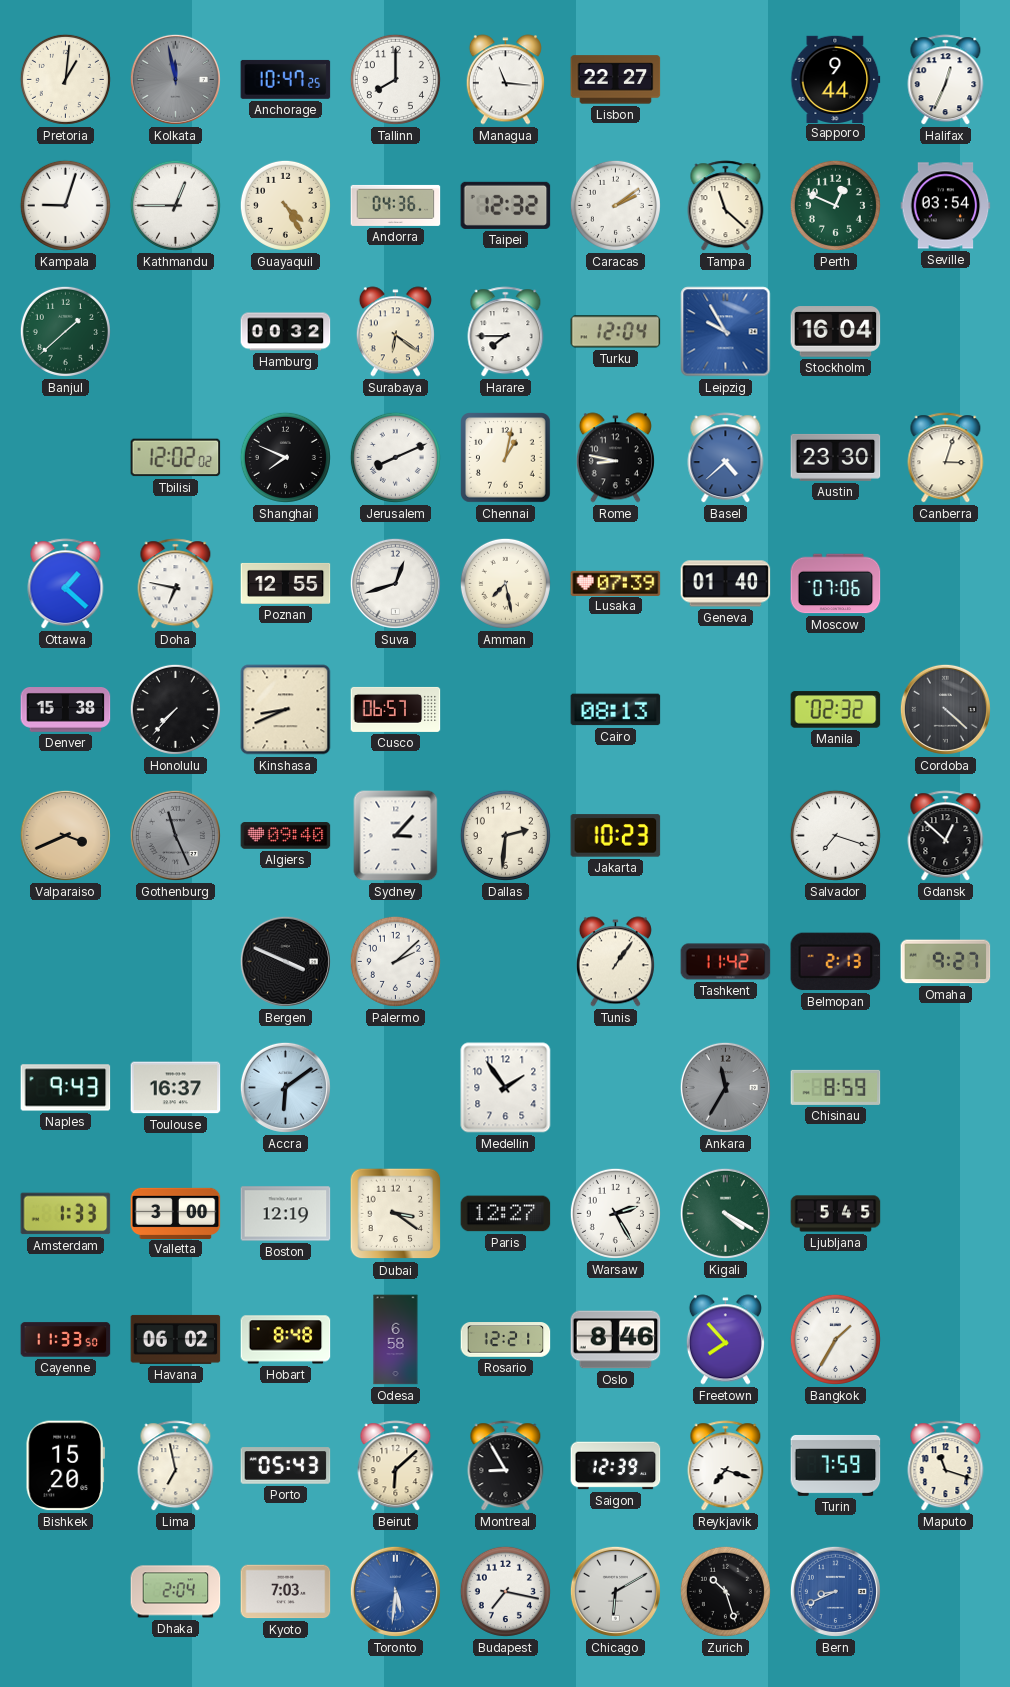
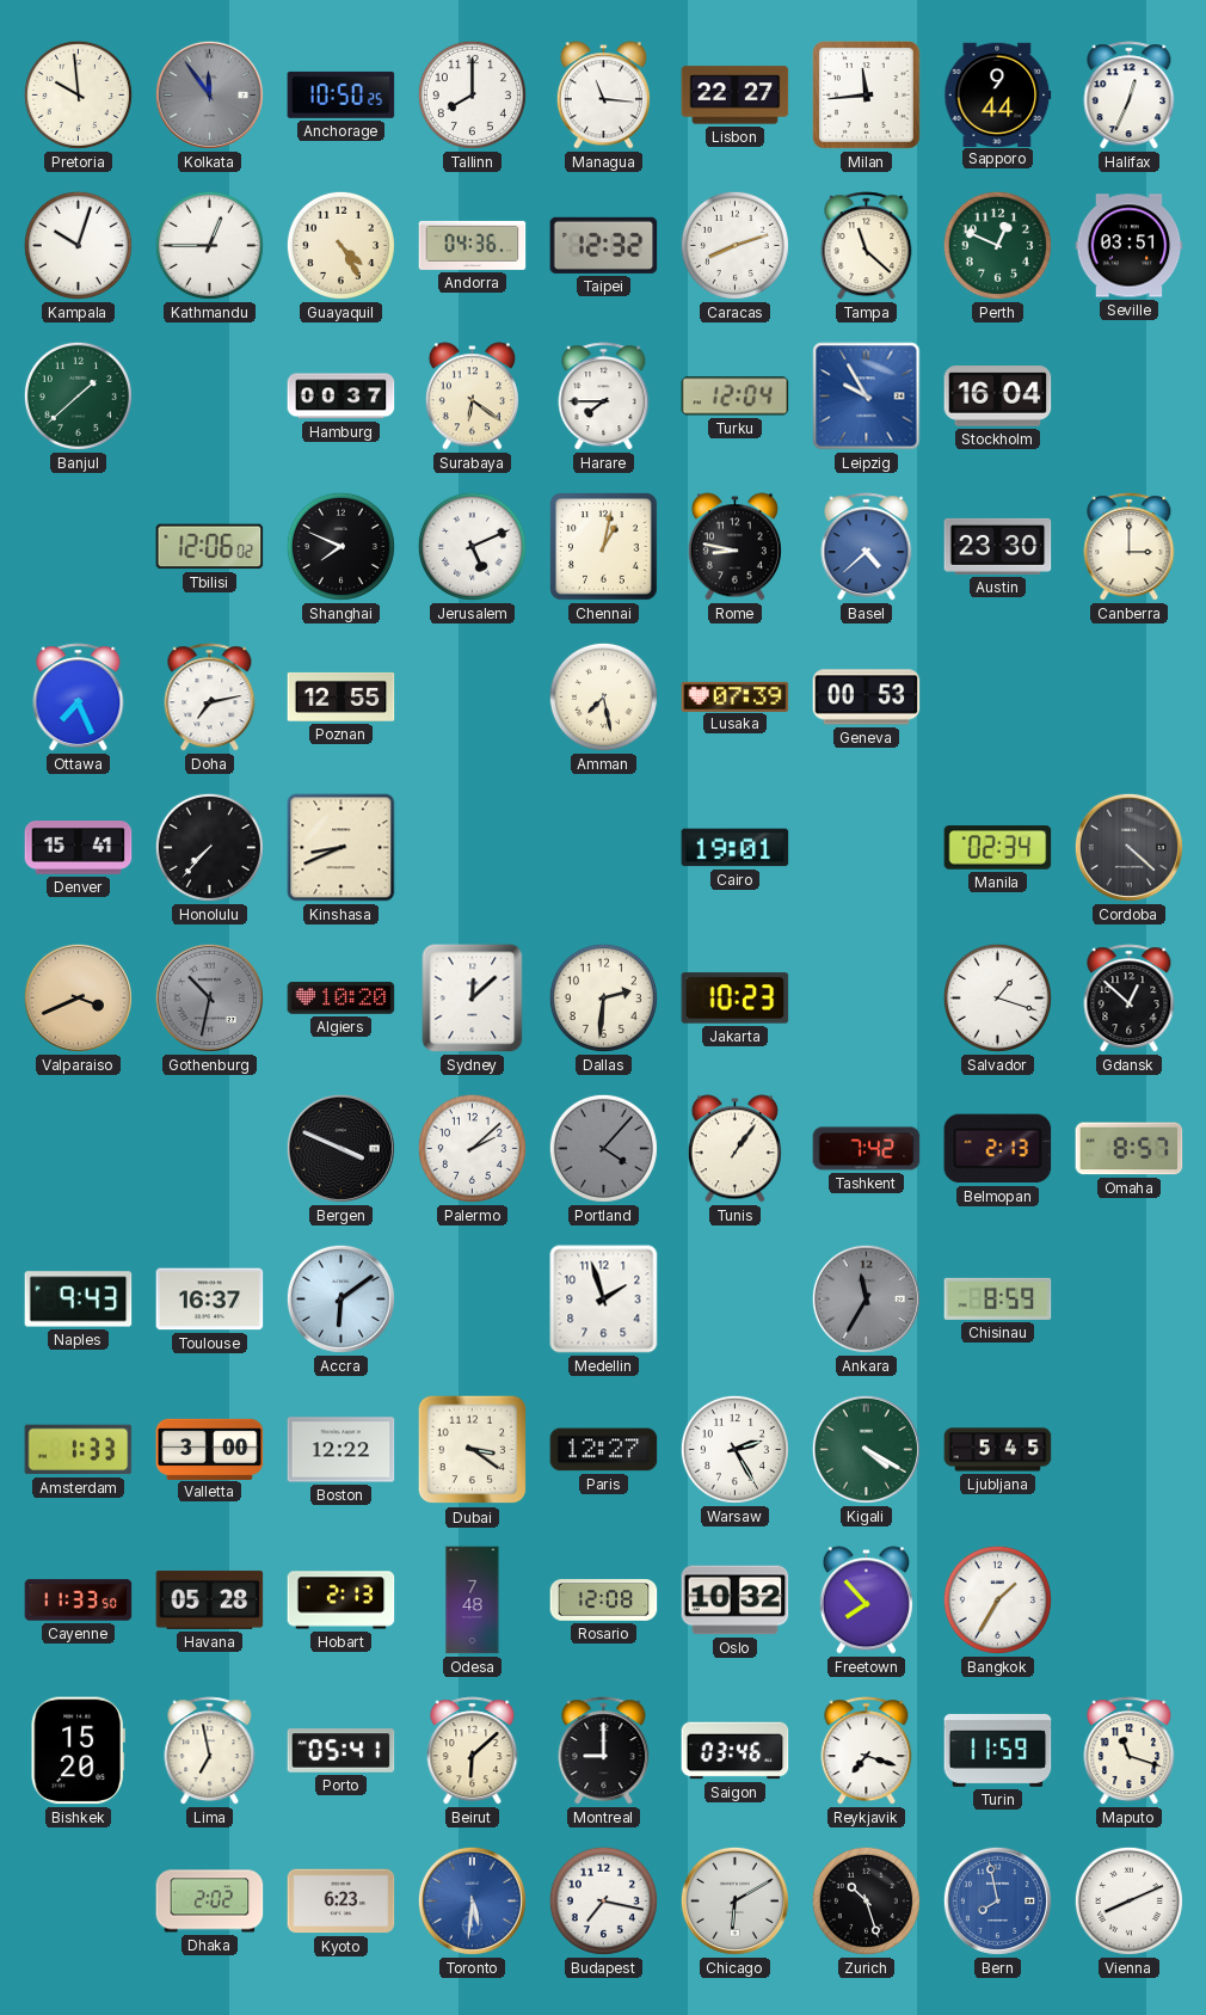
Pretoria: 1:01 -> 9:59
Kolkata: 11:58 -> 11:54
Anchorage: 10:47 -> 10:50
Milan: none -> 11:44
Kampala: 9:03 -> 10:03
Caracas: 2:09 -> 8:12
Seville: 03:54 -> 03:51
Hamburg: 00:32 -> 00:37
Tbilisi: 12:02 -> 12:06
Jerusalem: 8:11 -> 5:11
Canberra: 3:03 -> 3:00
Ottawa: 1:22 -> 7:26
Doha: 6:47 -> 7:13
Suva: 12:42 -> none
Geneva: 01:40 -> 00:53
Moscow: 07:06 -> none
Denver: 15:38 -> 15:41
Cusco: 06:57 -> none
Cairo: 08:13 -> 19:01
Manila: 02:32 -> 02:34
Gothenburg: 11:26 -> 10:32
Algiers: 09:40 -> 10:20
Sydney: 3:07 -> 12:08
Salvador: 7:18 -> 1:18
Portland: none -> 4:07
Tashkent: 11:42 -> 7:42
Omaha: 9:27 -> 8:57
Medellin: 1:54 -> 1:57
Boston: 12:19 -> 12:22
Havana: 06:02 -> 05:28
Hobart: 8:48 -> 2:13
Odesa: 6:58 -> 7:48
Rosario: 12:21 -> 12:08
Oslo: 8:46 -> 10:32
Porto: 05:43 -> 05:41
Montreal: 8:55 -> 9:00
Saigon: 12:39 -> 03:46
Turin: 7:59 -> 11:59
Dhaka: 2:04 -> 2:02
Kyoto: 7:03 -> 6:23
Bern: 8:41 -> 7:58
Vienna: none -> 8:11
